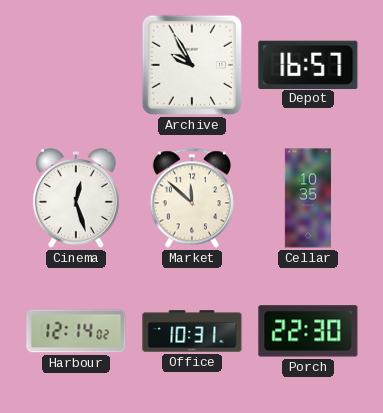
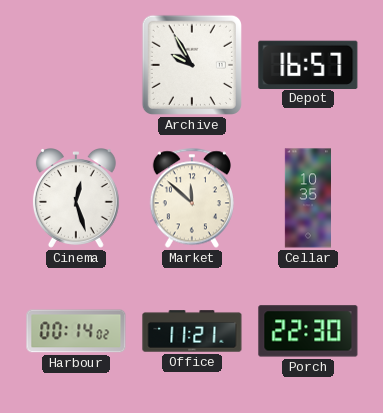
Harbour: 12:14 -> 00:14
Office: 10:31 -> 11:21
